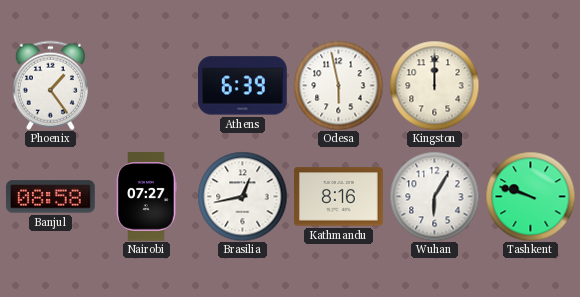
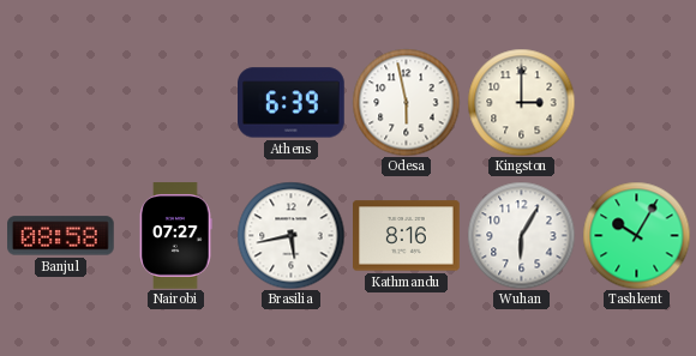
Phoenix: 1:24 -> none
Kingston: 12:00 -> 3:00
Brasilia: 12:43 -> 5:43
Tashkent: 9:48 -> 10:05
